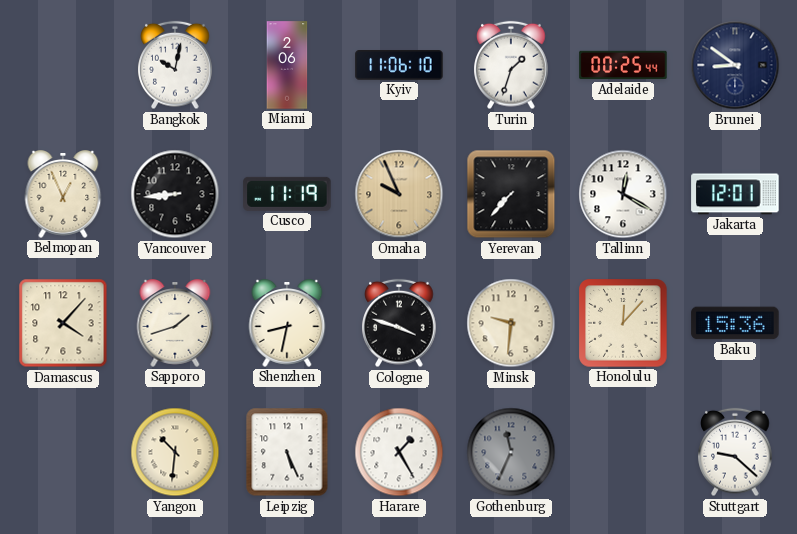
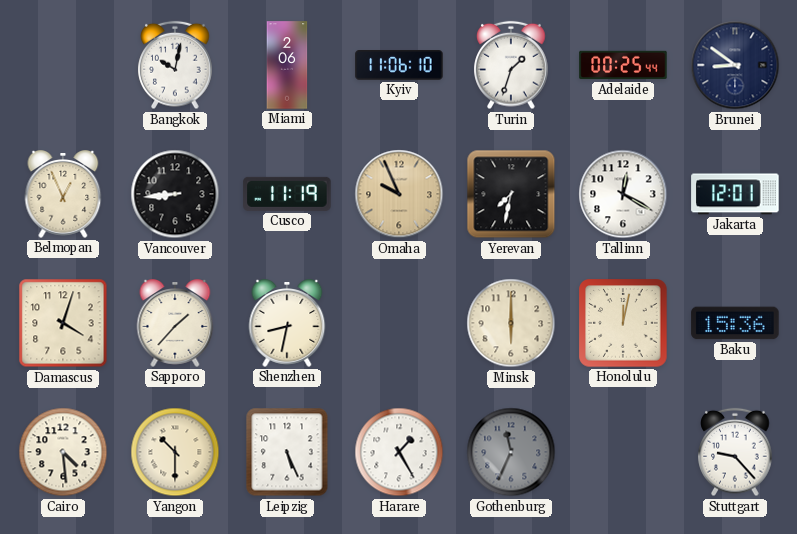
Yerevan: 7:37 -> 7:32
Damascus: 4:07 -> 4:03
Sapporo: 1:42 -> 1:37
Cologne: 3:48 -> none
Minsk: 9:31 -> 6:00
Honolulu: 12:07 -> 12:02
Cairo: none -> 4:29
Yangon: 10:31 -> 10:30
Stuttgart: 9:22 -> 9:23
